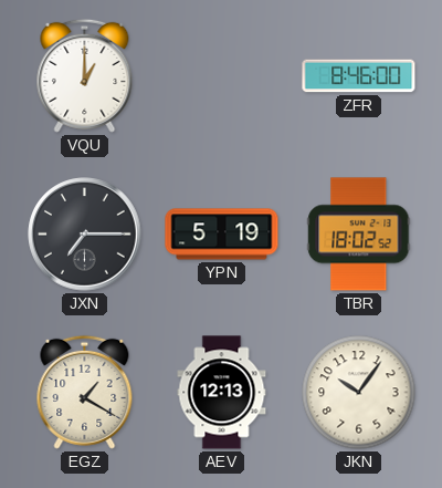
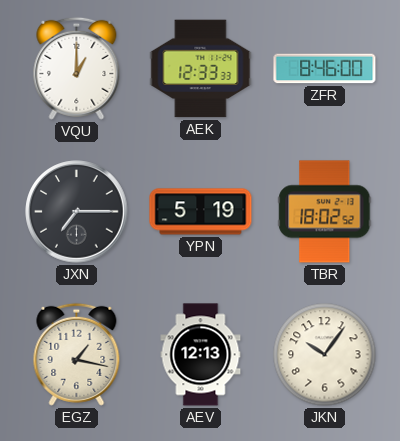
AEK: none -> 12:33
EGZ: 1:20 -> 1:17
